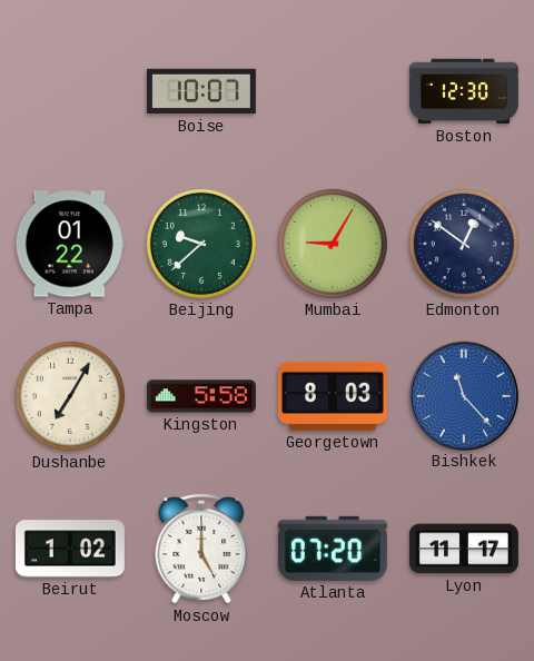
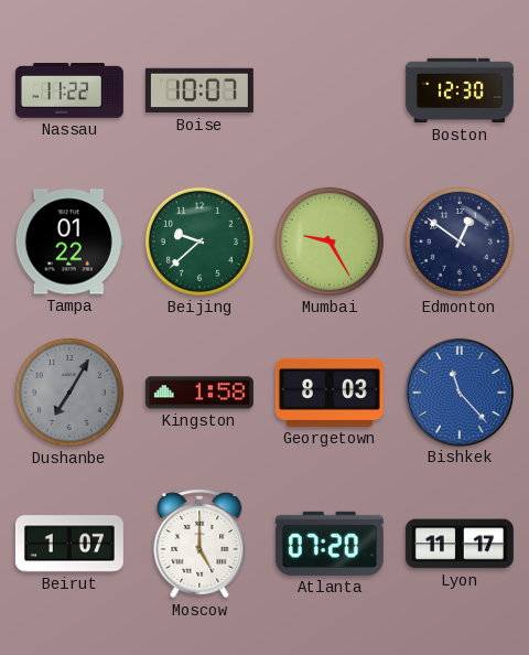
Nassau: none -> 11:22
Mumbai: 9:05 -> 9:25
Dushanbe dial: cream -> grey
Kingston: 5:58 -> 1:58
Beirut: 1:02 -> 1:07
